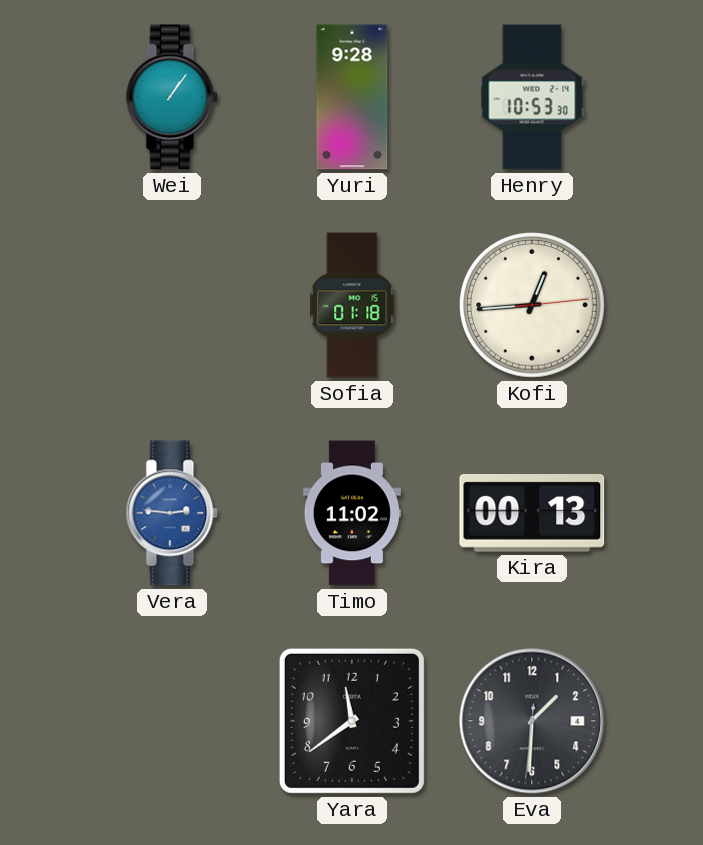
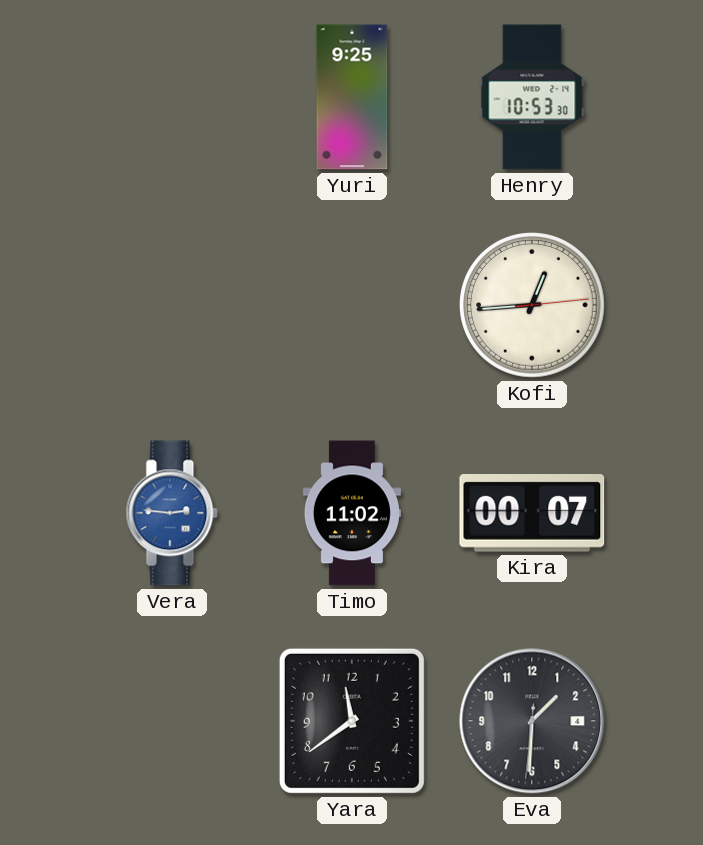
Wei: 1:06 -> none
Yuri: 9:28 -> 9:25
Sofia: 01:18 -> none
Kira: 00:13 -> 00:07
